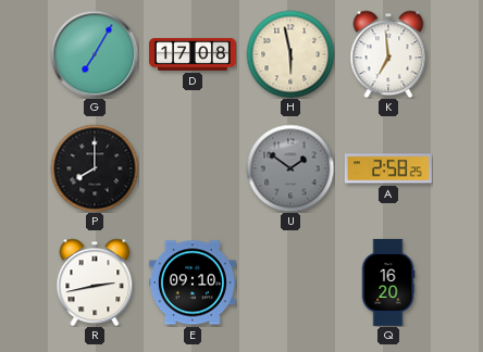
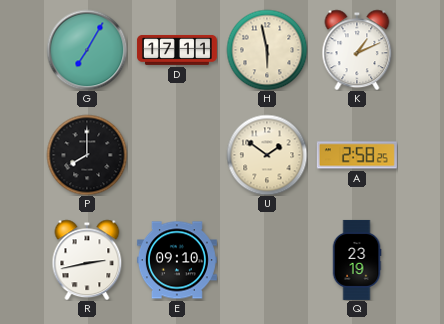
D: 17:08 -> 17:11
K: 6:59 -> 1:11
U dial: grey -> cream
Q: 16:20 -> 23:19
